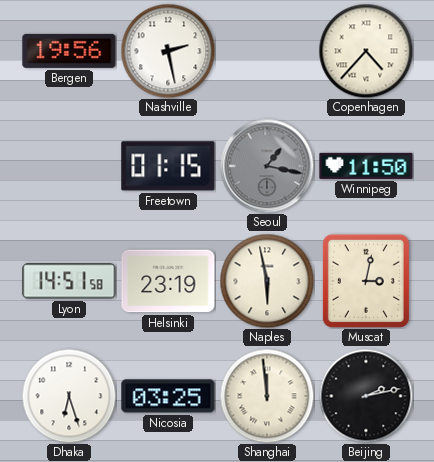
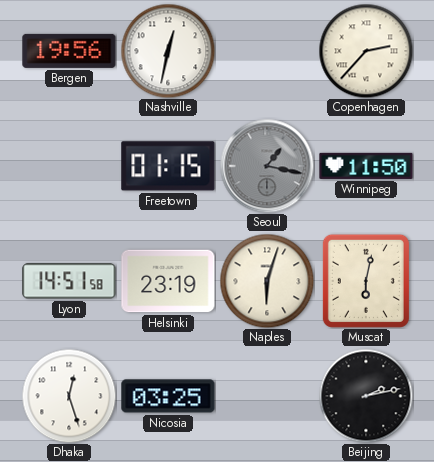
Nashville: 2:28 -> 12:32
Copenhagen: 4:37 -> 2:37
Naples: 5:58 -> 6:03
Muscat: 3:02 -> 6:02
Dhaka: 6:27 -> 12:27
Shanghai: 11:59 -> none
